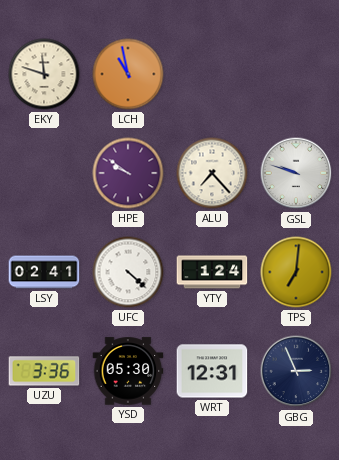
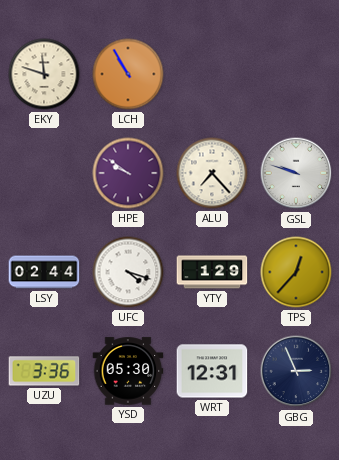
LCH: 10:58 -> 10:55
LSY: 02:41 -> 02:44
UFC: 4:22 -> 4:18
YTY: 1:24 -> 1:29
TPS: 7:01 -> 12:37
